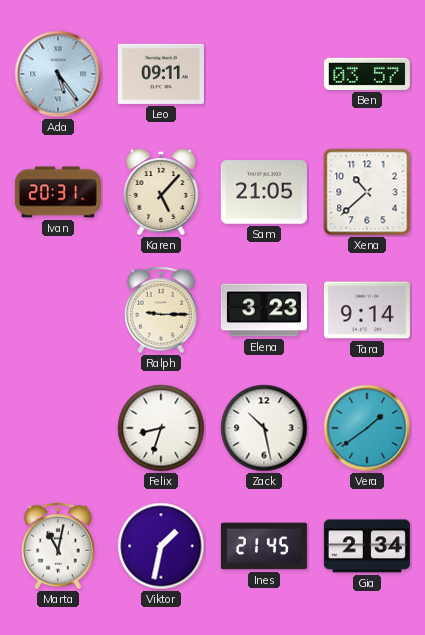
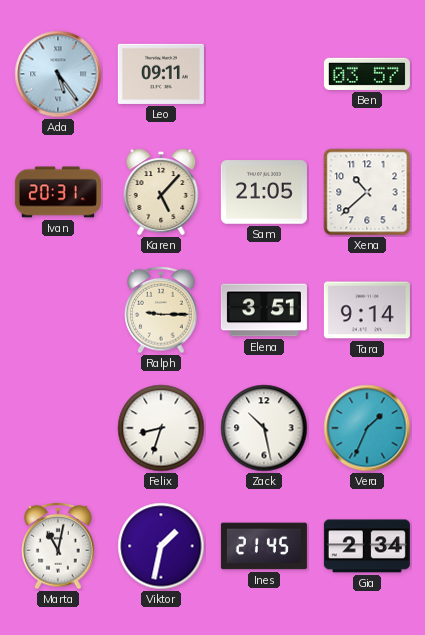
Elena: 3:23 -> 3:51
Vera: 1:39 -> 1:34
